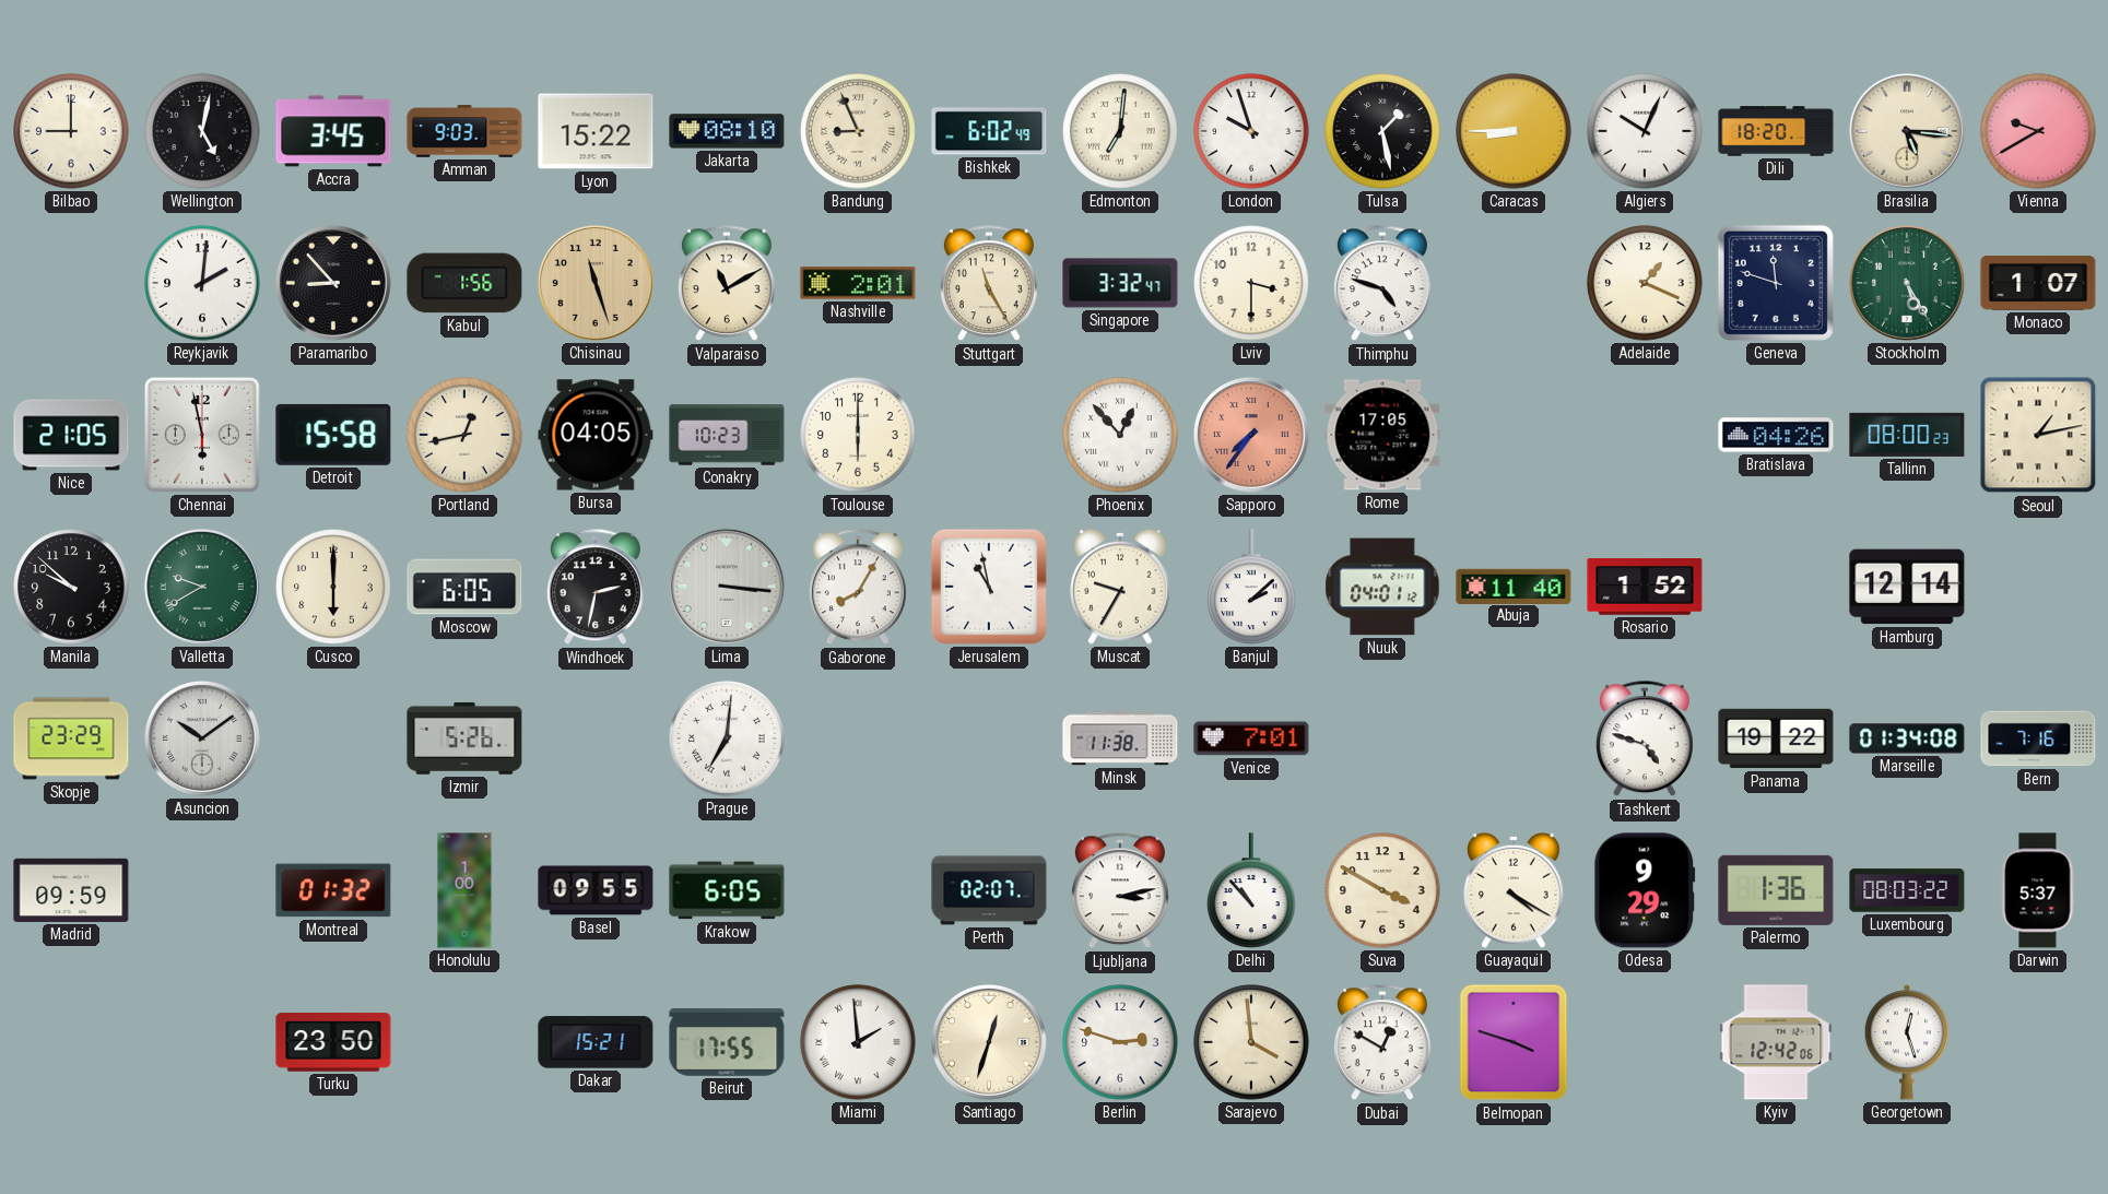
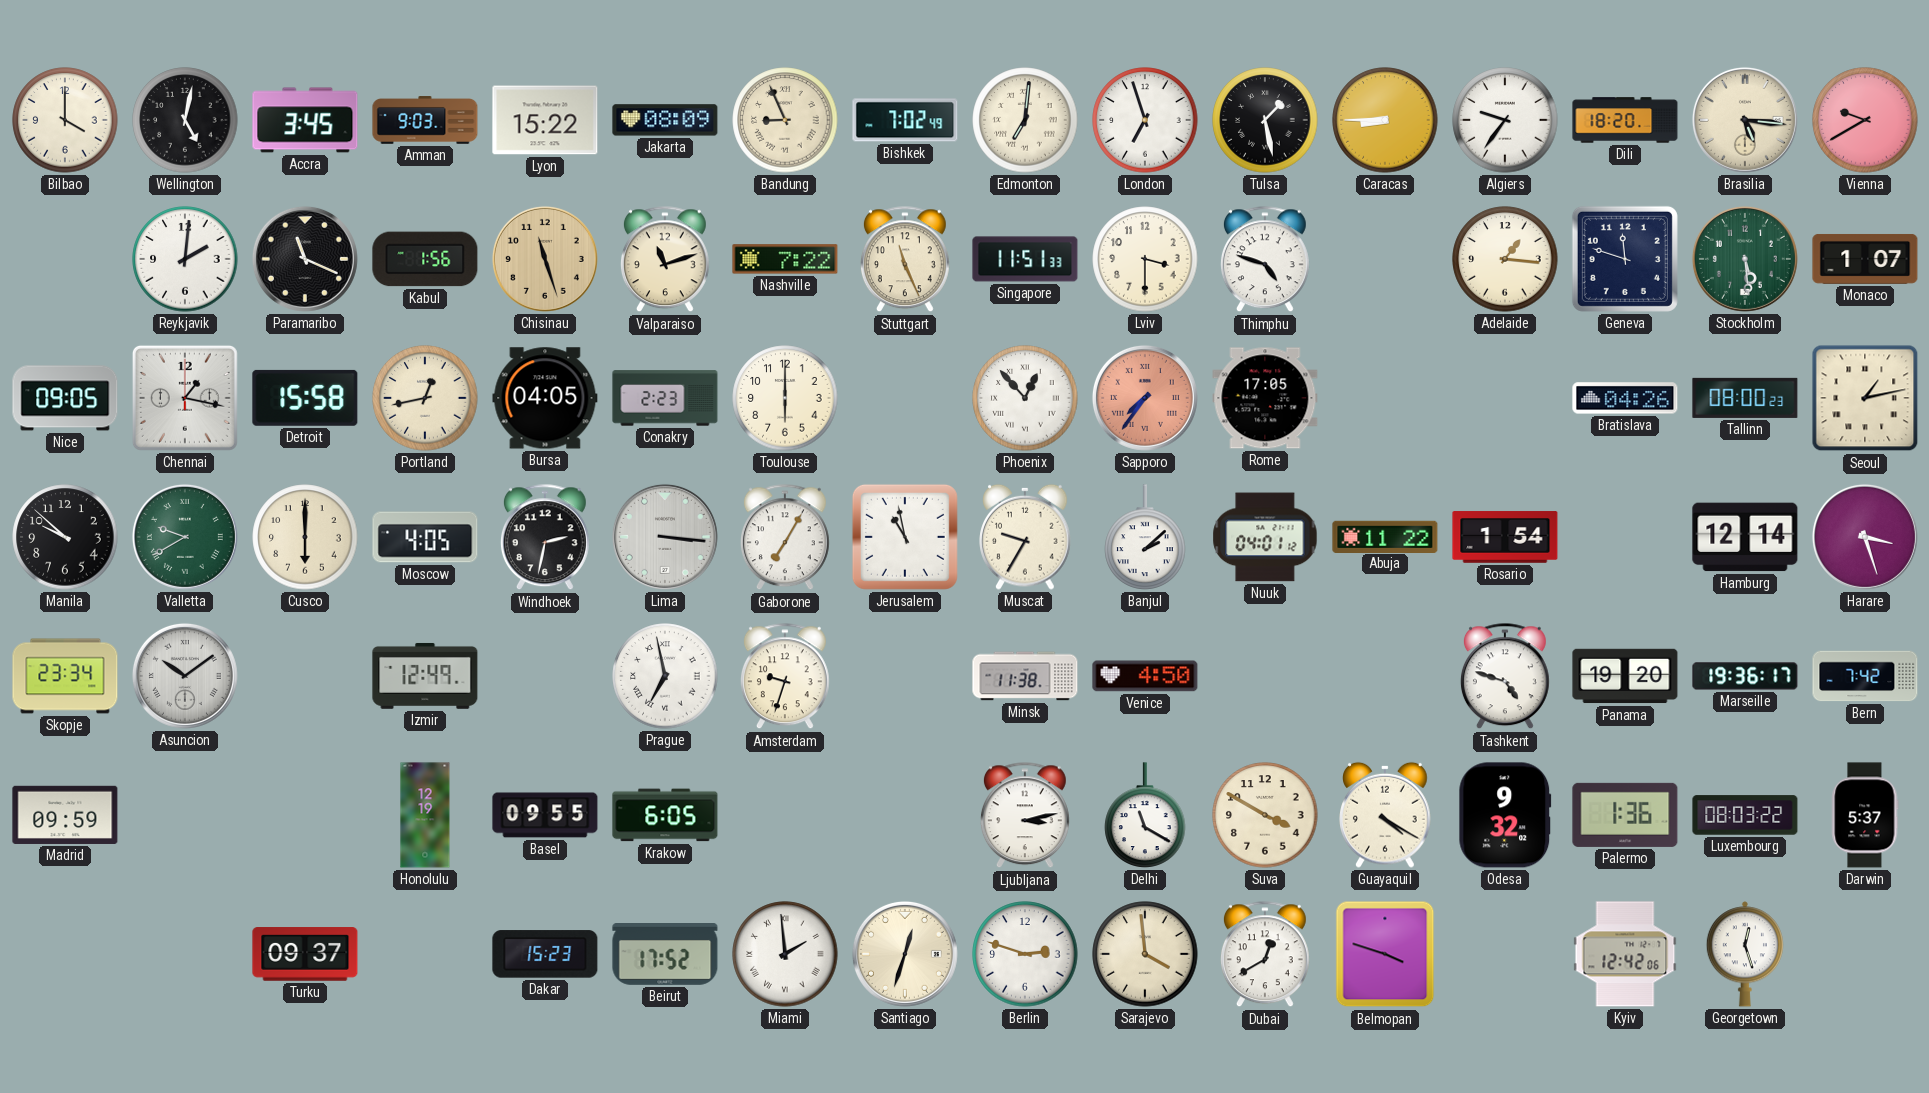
Bilbao: 9:00 -> 4:00
Jakarta: 08:10 -> 08:09
Bishkek: 6:02 -> 7:02
London: 9:57 -> 6:57
Algiers: 10:04 -> 9:36
Paramaribo: 8:53 -> 11:19
Valparaiso: 11:10 -> 11:12
Nashville: 2:01 -> 7:22
Stuttgart: 11:25 -> 11:26
Singapore: 3:32 -> 11:51
Adelaide: 1:19 -> 1:16
Stockholm: 5:25 -> 5:29
Nice: 21:05 -> 09:05
Chennai: 5:58 -> 1:17
Conakry: 10:23 -> 2:23
Moscow: 6:05 -> 4:05
Gaborone: 8:05 -> 7:05
Abuja: 11:40 -> 11:22
Rosario: 1:52 -> 1:54
Harare: none -> 3:27
Skopje: 23:29 -> 23:34
Izmir: 5:26 -> 12:49
Prague: 7:01 -> 6:58
Amsterdam: none -> 9:33
Venice: 7:01 -> 4:50
Panama: 19:22 -> 19:20
Marseille: 01:34 -> 19:36
Bern: 7:16 -> 7:42
Montreal: 01:32 -> none
Honolulu: 1:00 -> 12:19
Perth: 02:07 -> none
Delhi: 10:53 -> 11:20
Odesa: 9:29 -> 9:32
Turku: 23:50 -> 09:37
Dakar: 15:21 -> 15:23
Beirut: 17:55 -> 17:52
Dubai: 12:50 -> 12:40
